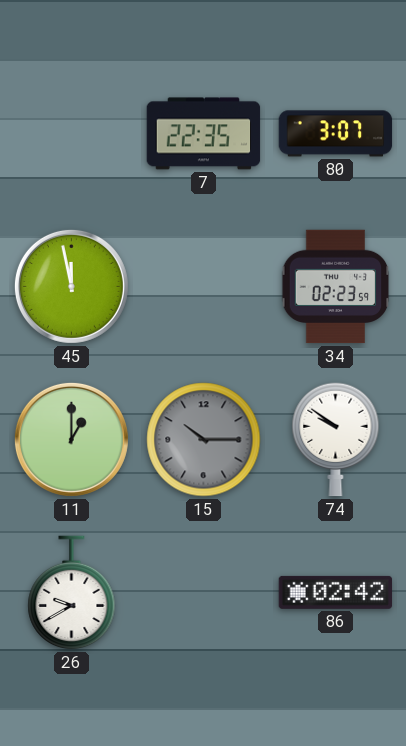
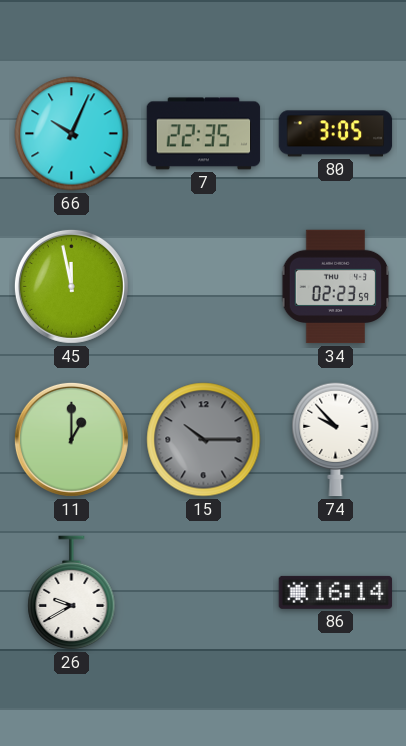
66: none -> 10:04
80: 3:07 -> 3:05
74: 9:51 -> 9:53
86: 02:42 -> 16:14
